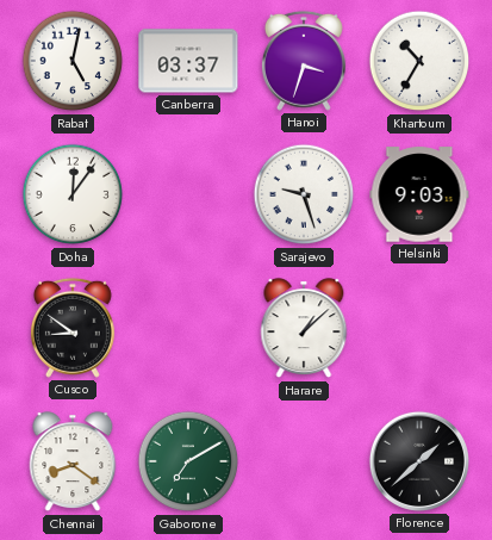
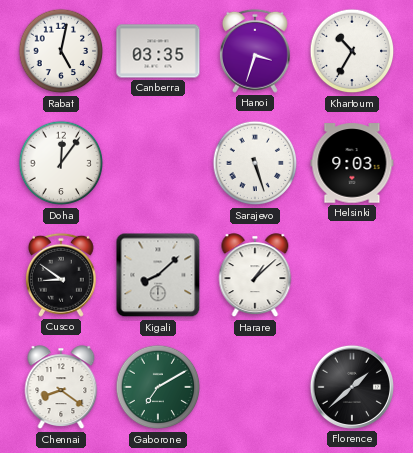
Canberra: 03:37 -> 03:35
Sarajevo: 9:27 -> 5:27
Kigali: none -> 8:08
